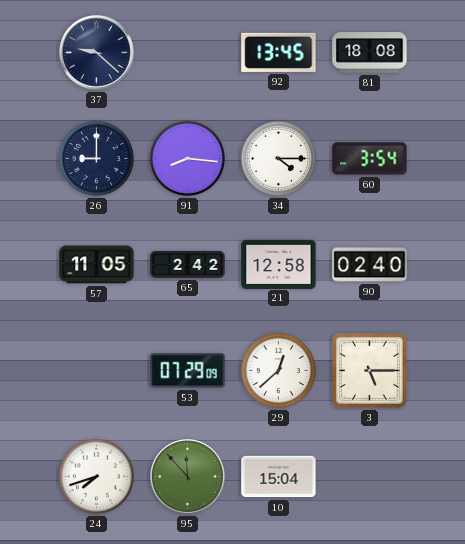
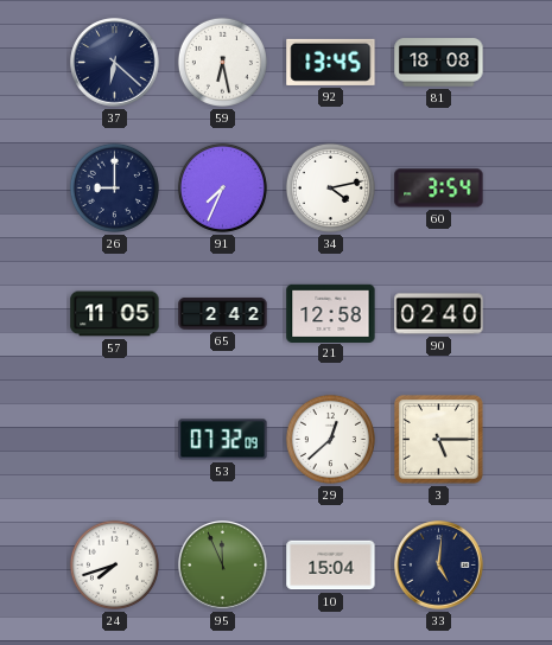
37: 9:22 -> 6:22
59: none -> 6:28
91: 8:16 -> 7:34
34: 4:15 -> 4:13
53: 07:29 -> 07:32
95: 11:53 -> 11:56
33: none -> 5:01
